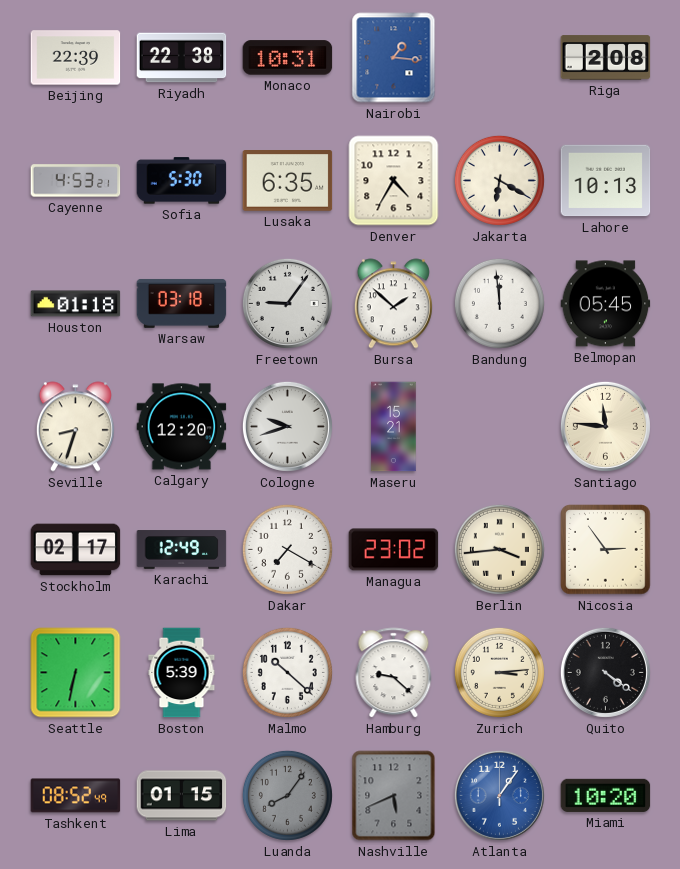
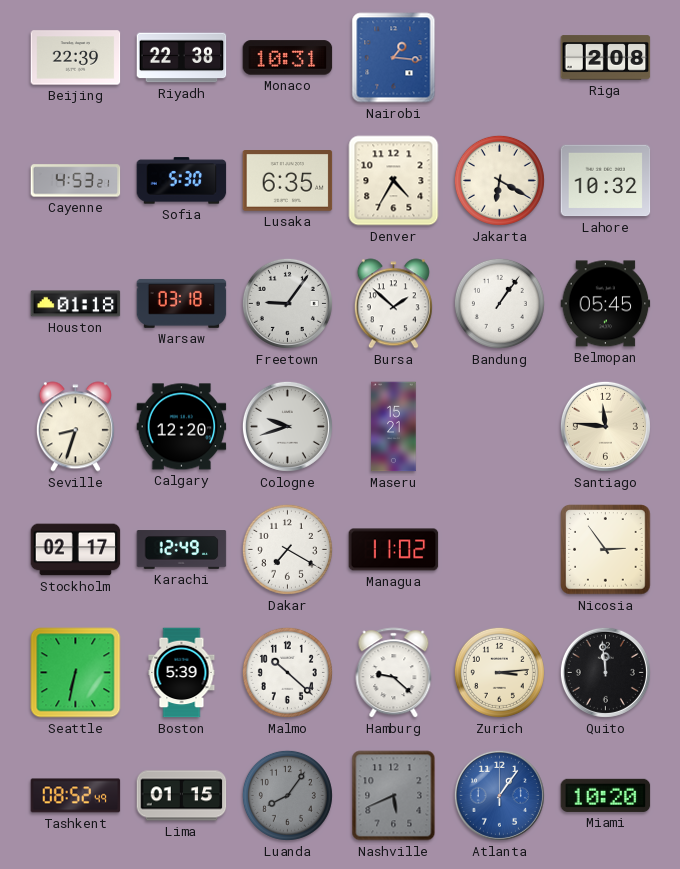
Lahore: 10:13 -> 10:32
Bandung: 11:59 -> 1:06
Managua: 23:02 -> 11:02
Berlin: 3:44 -> none
Quito: 4:21 -> 11:59
